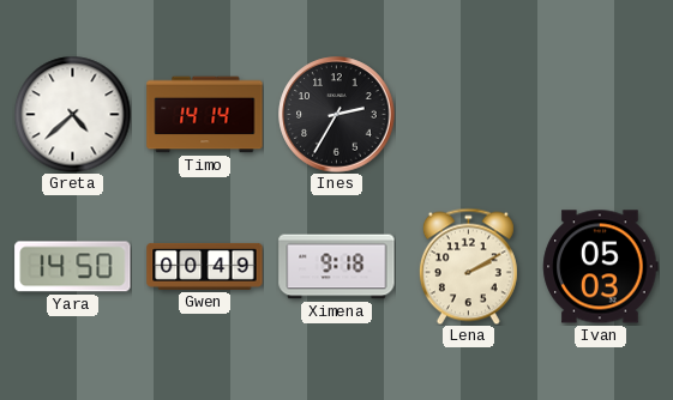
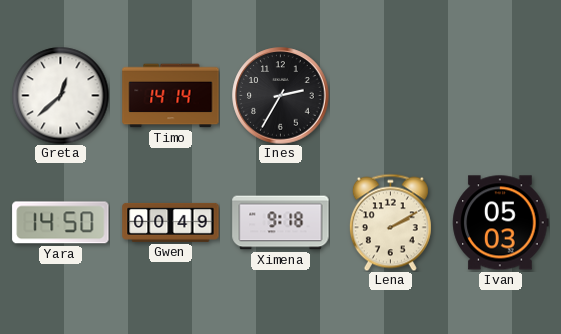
Greta: 4:38 -> 12:38
